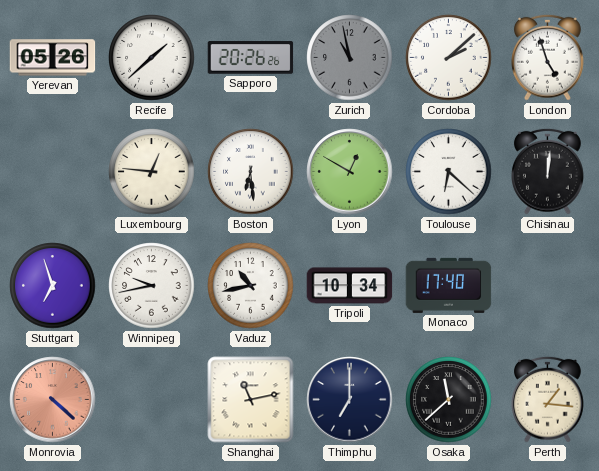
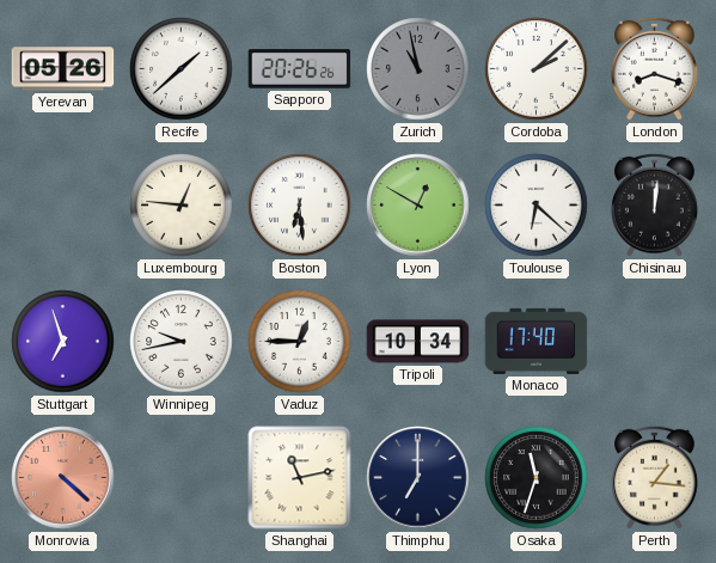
London: 4:57 -> 8:18
Vaduz: 10:43 -> 12:45
Osaka: 11:38 -> 11:33
